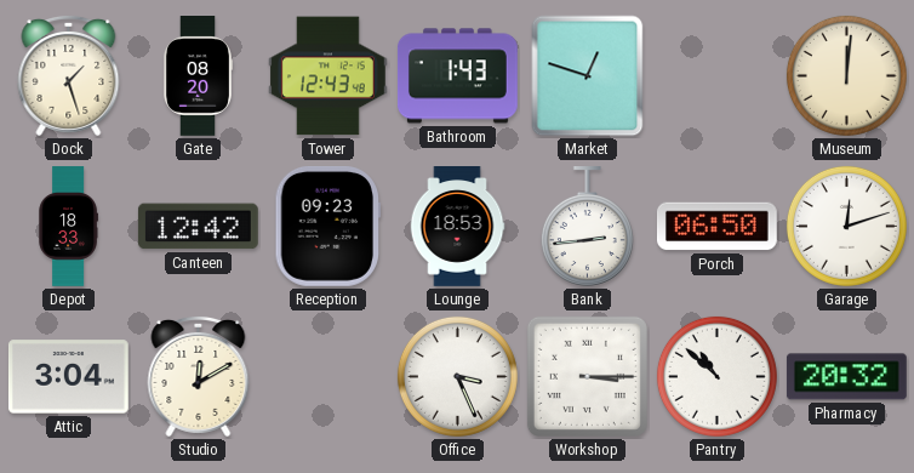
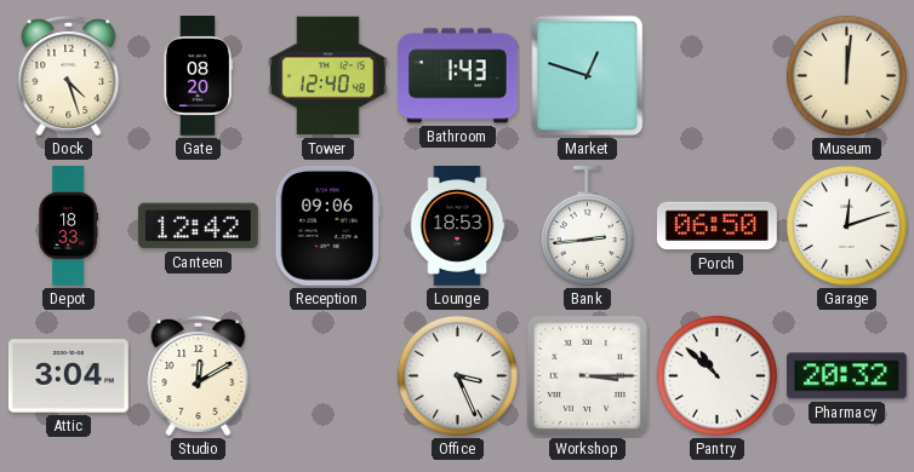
Dock: 1:27 -> 4:27
Tower: 12:43 -> 12:40
Reception: 09:23 -> 09:06
